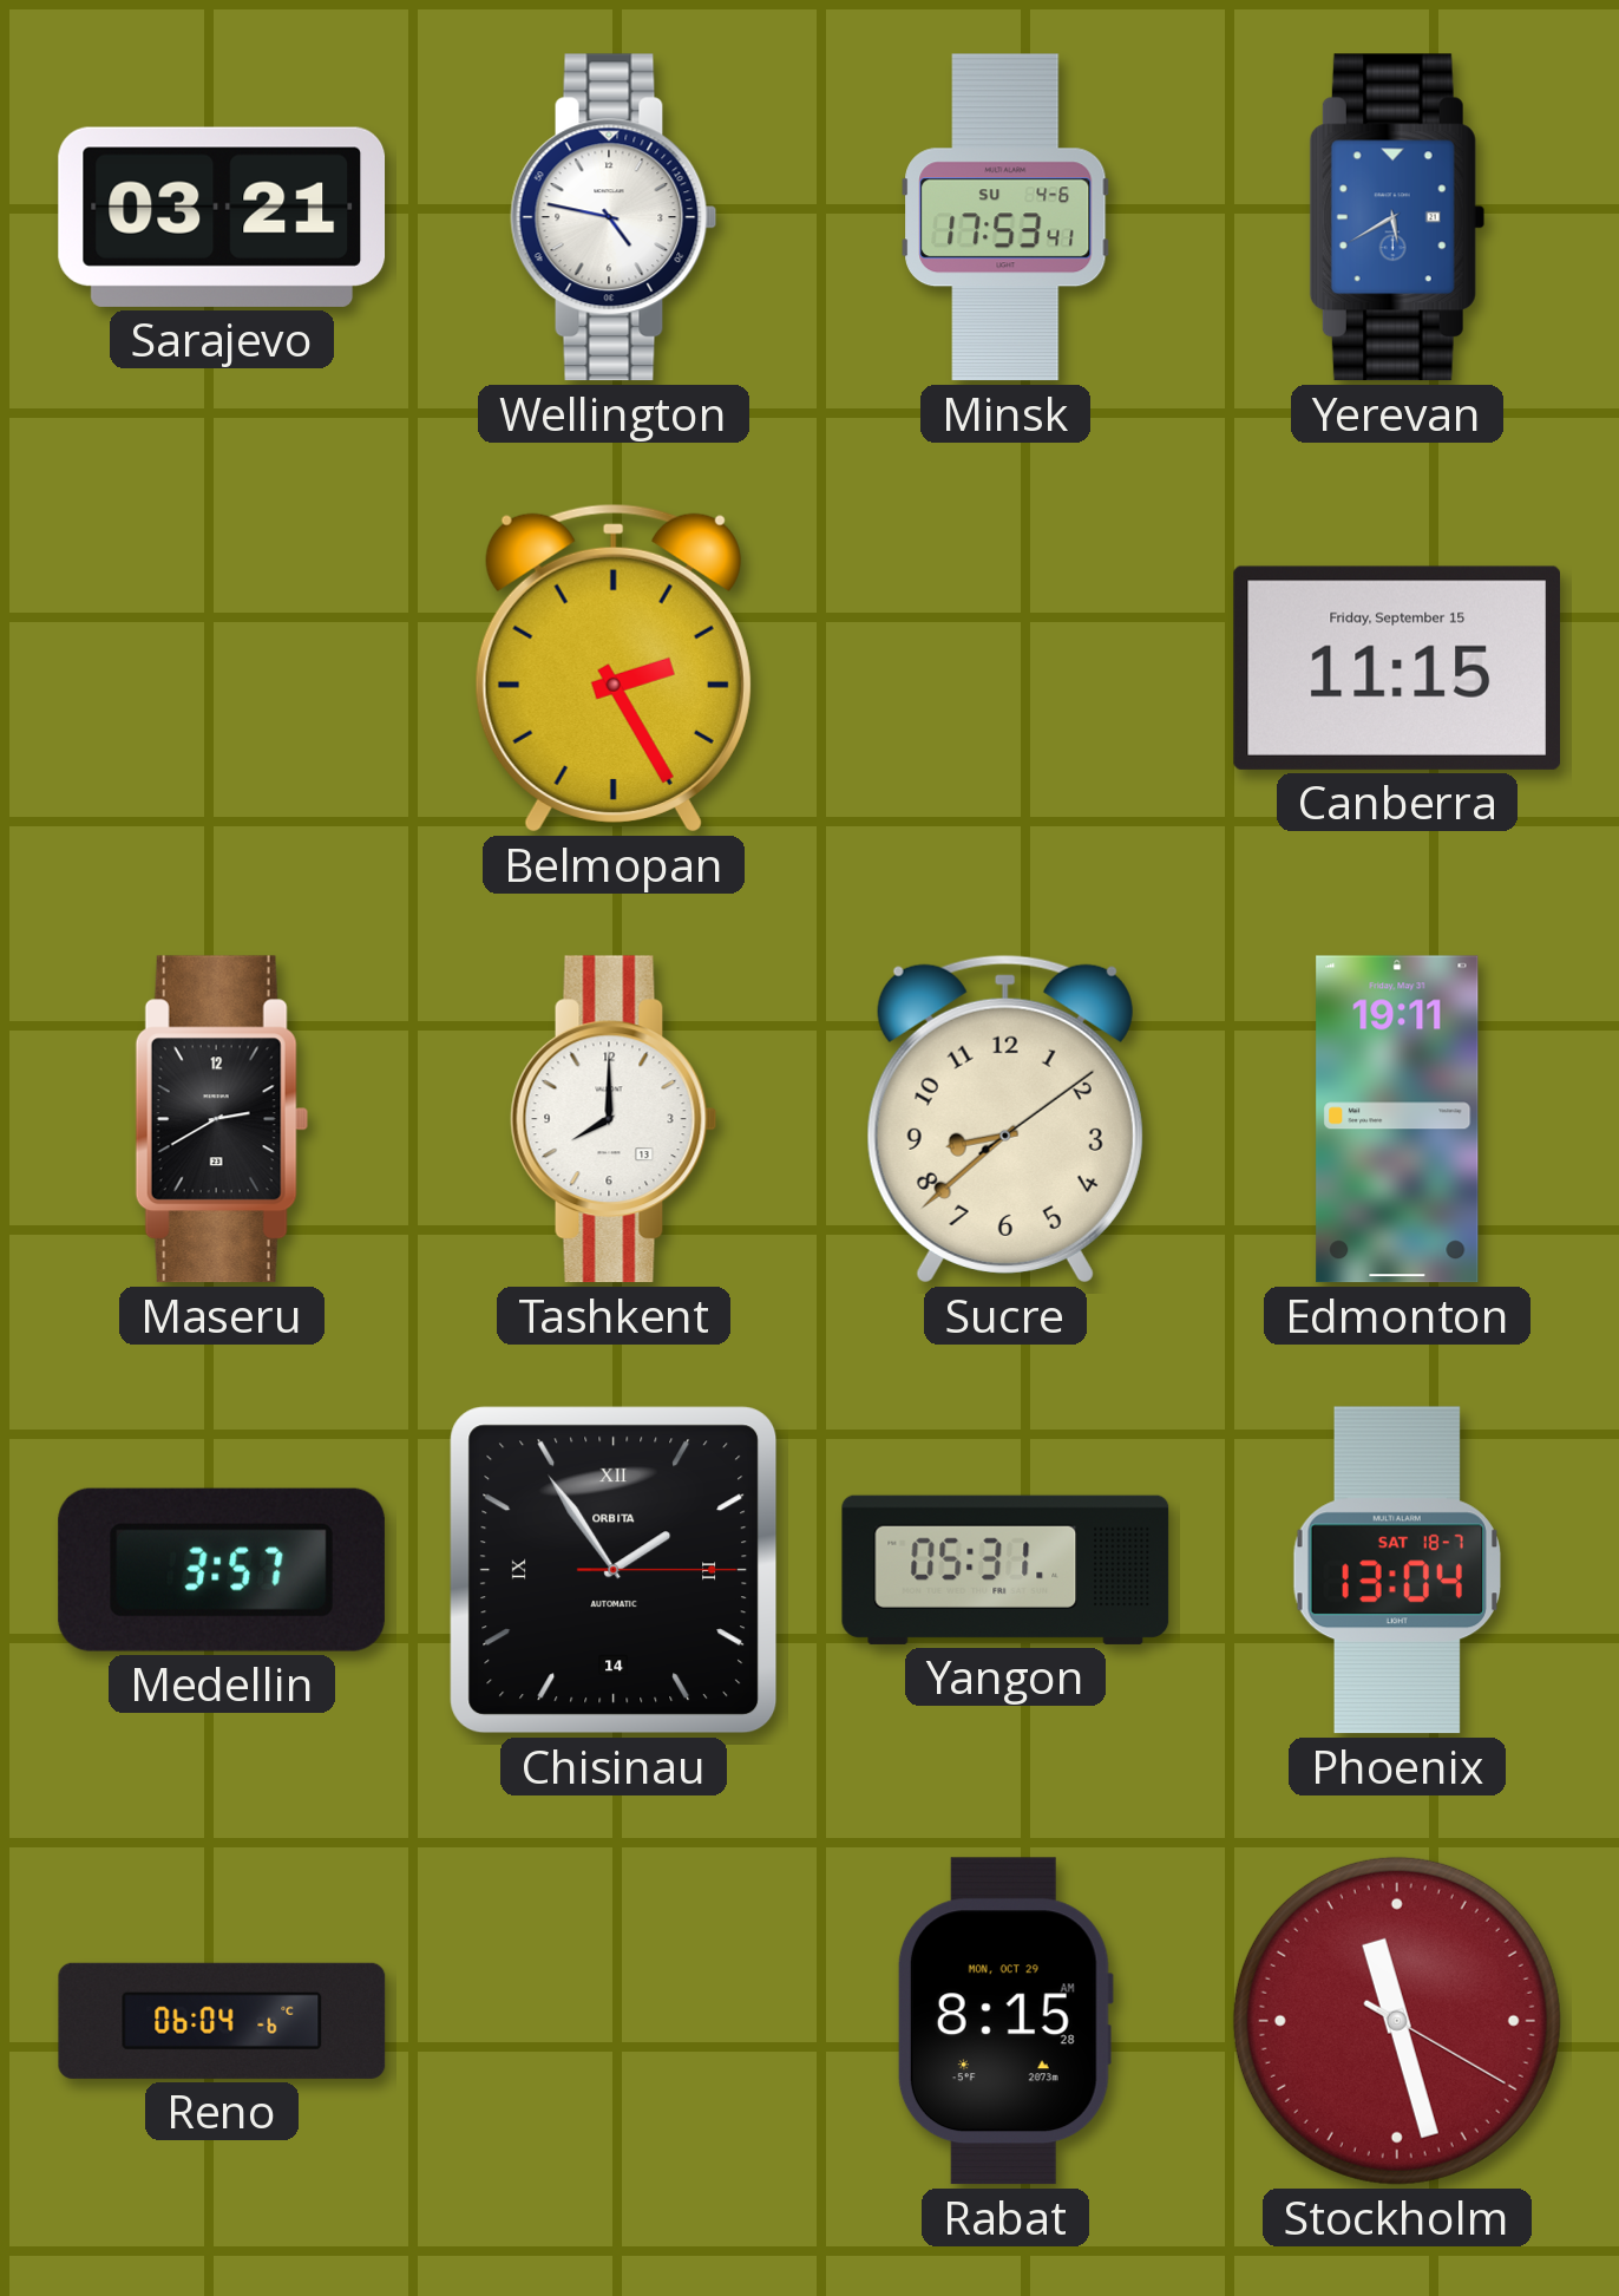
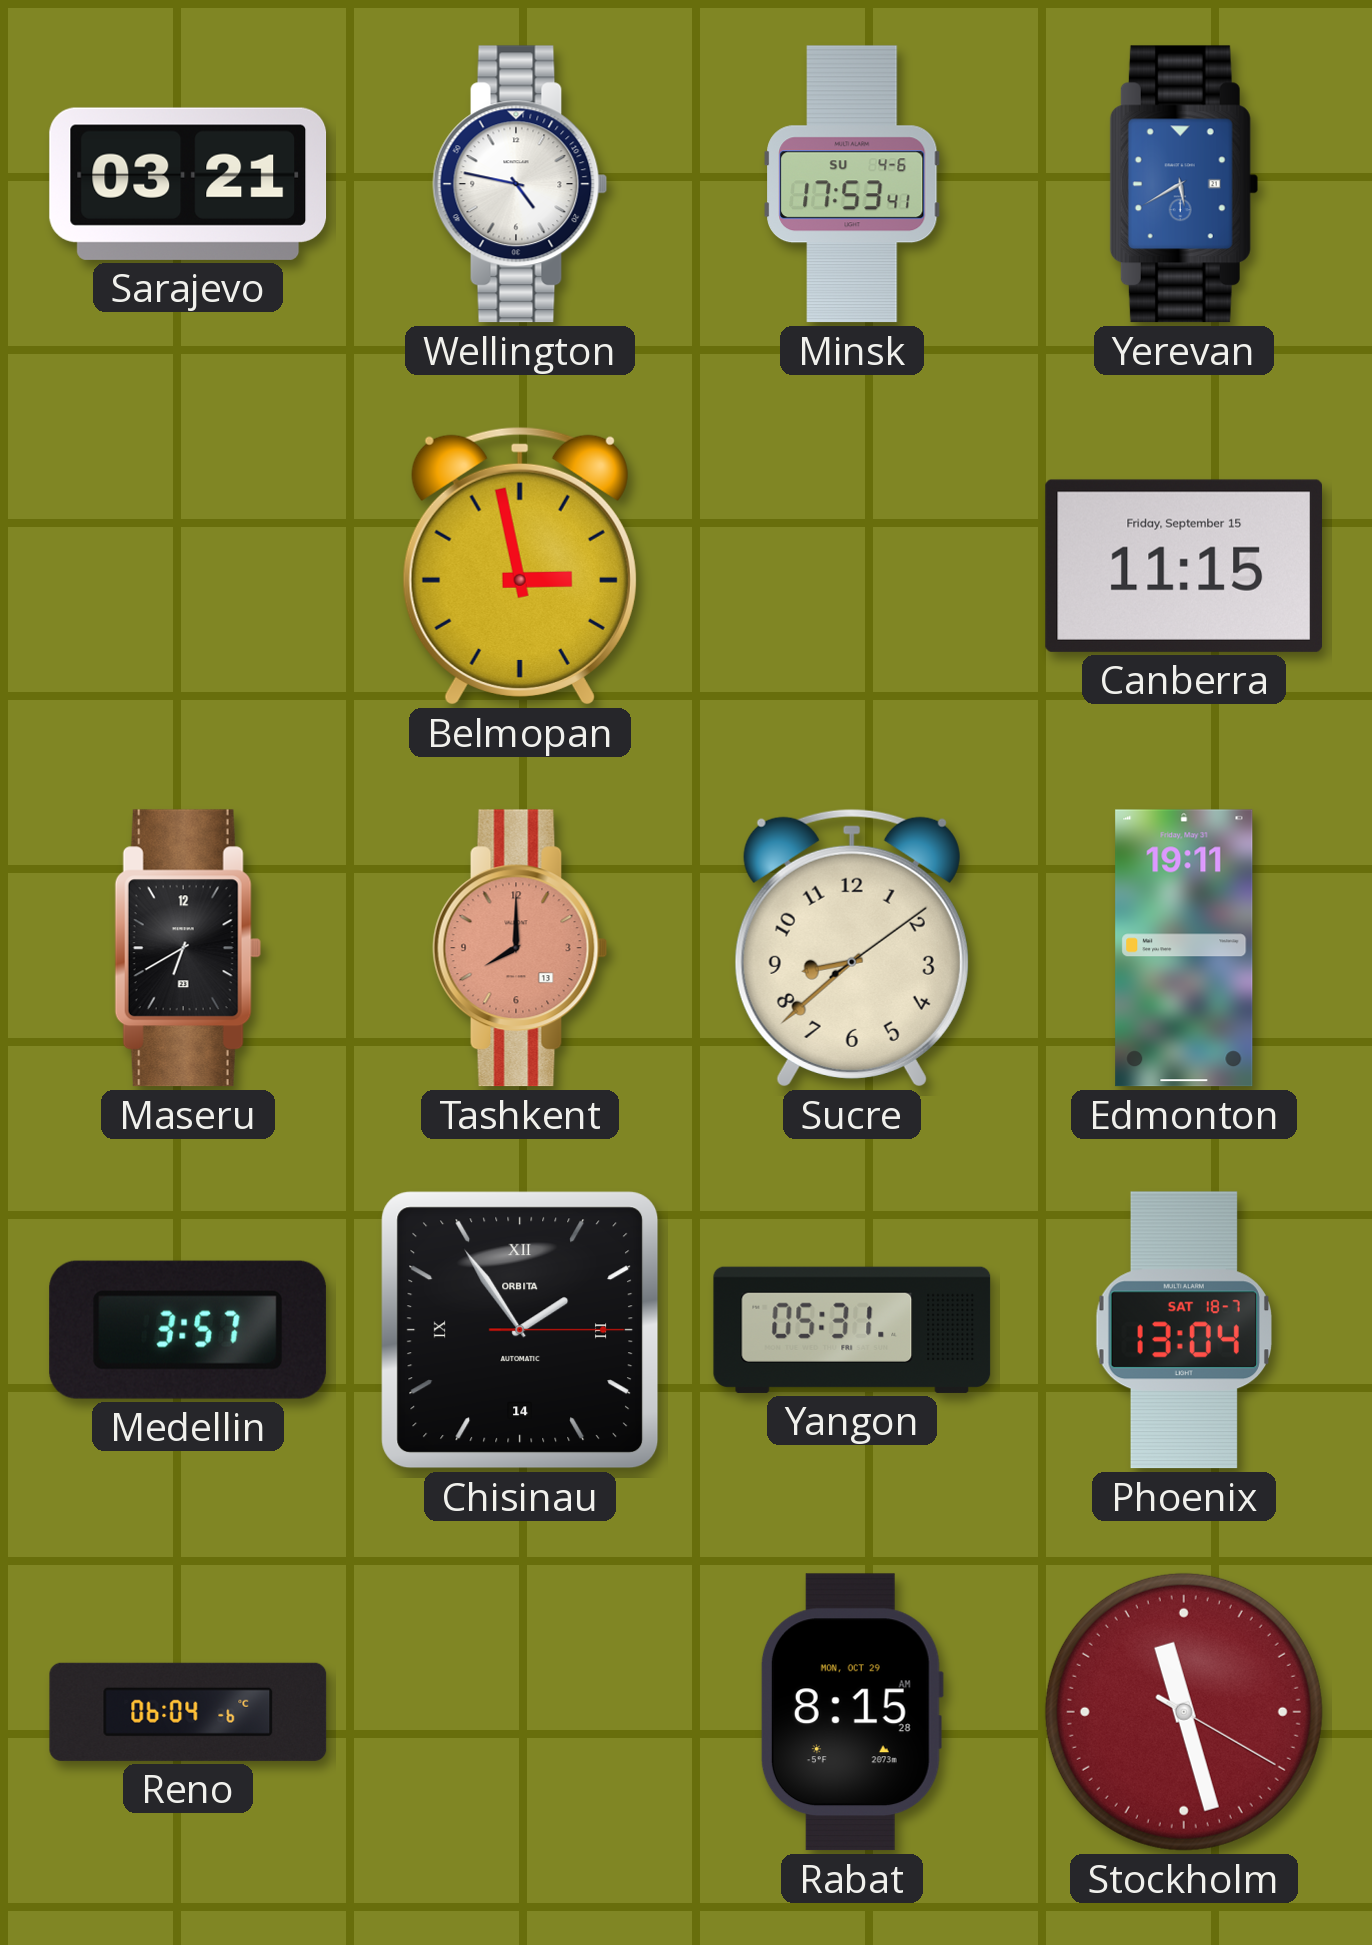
Belmopan: 2:25 -> 2:58
Maseru: 2:40 -> 6:40
Tashkent dial: white -> salmon
